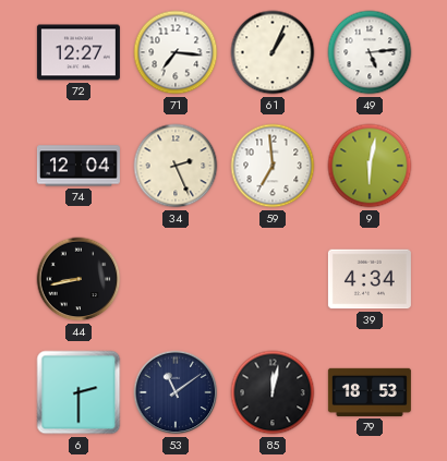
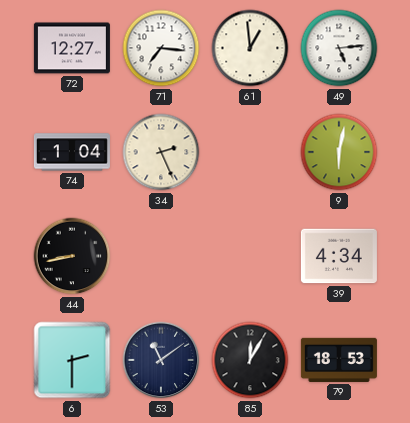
61: 1:04 -> 12:59
74: 12:04 -> 1:04
59: 6:59 -> none
85: 12:02 -> 12:05
